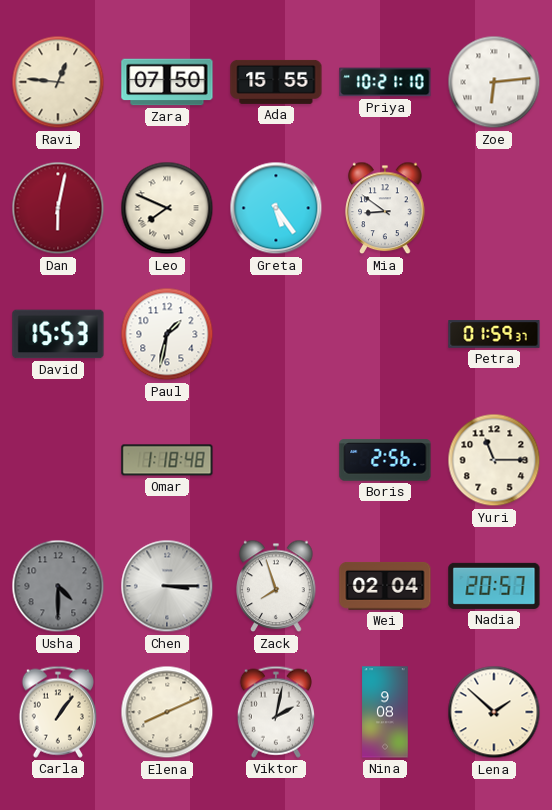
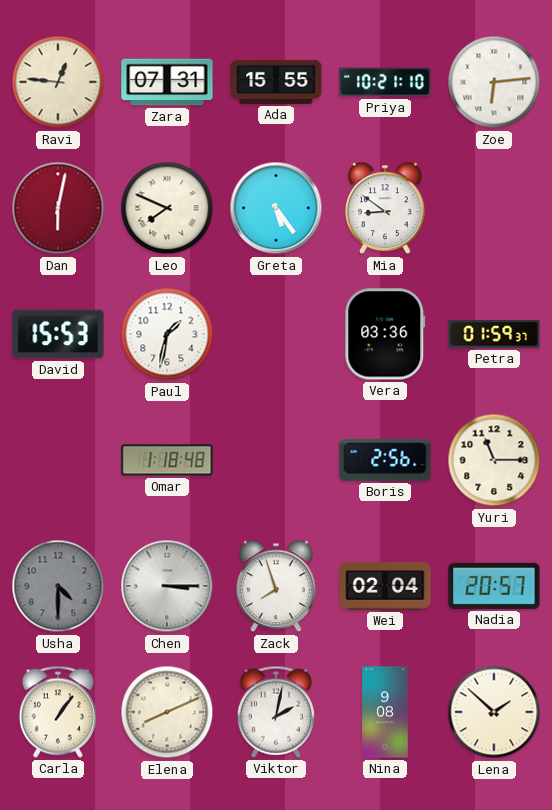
Zara: 07:50 -> 07:31
Vera: none -> 03:36
